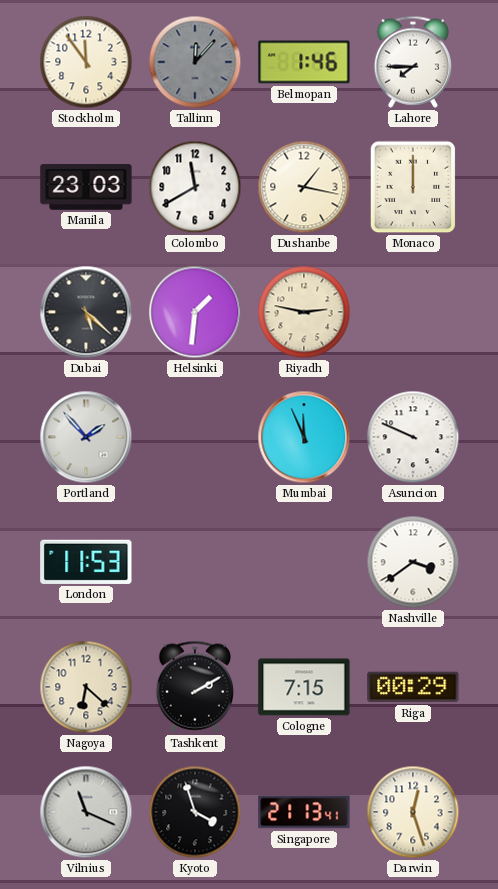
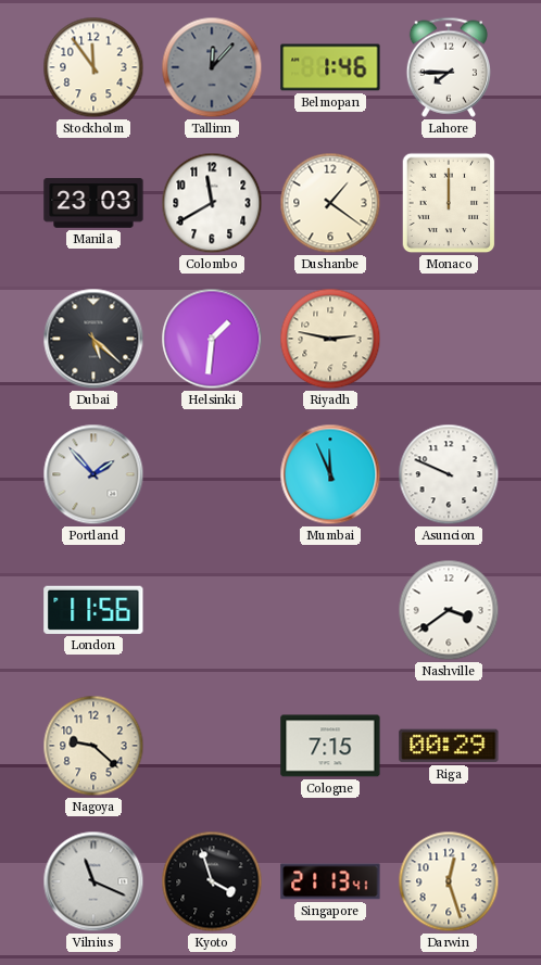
Dushanbe: 1:17 -> 1:21
London: 11:53 -> 11:56
Nagoya: 6:22 -> 9:22
Tashkent: 2:10 -> none
